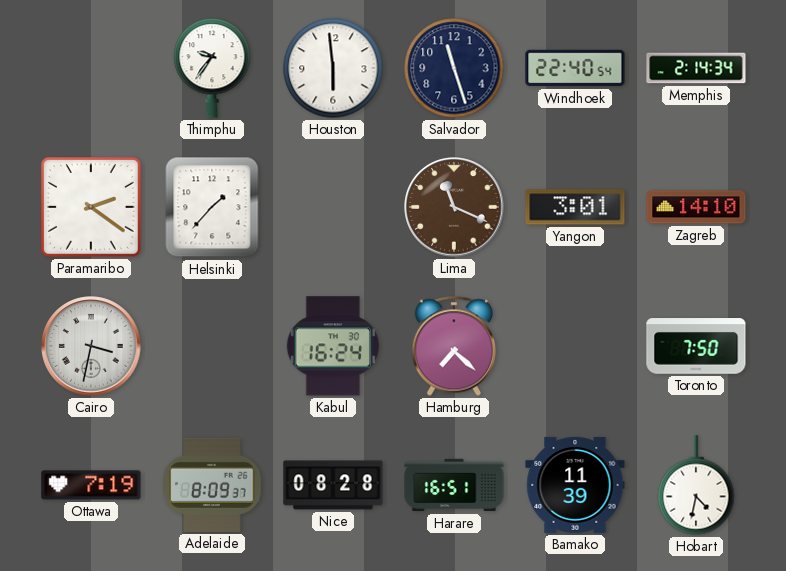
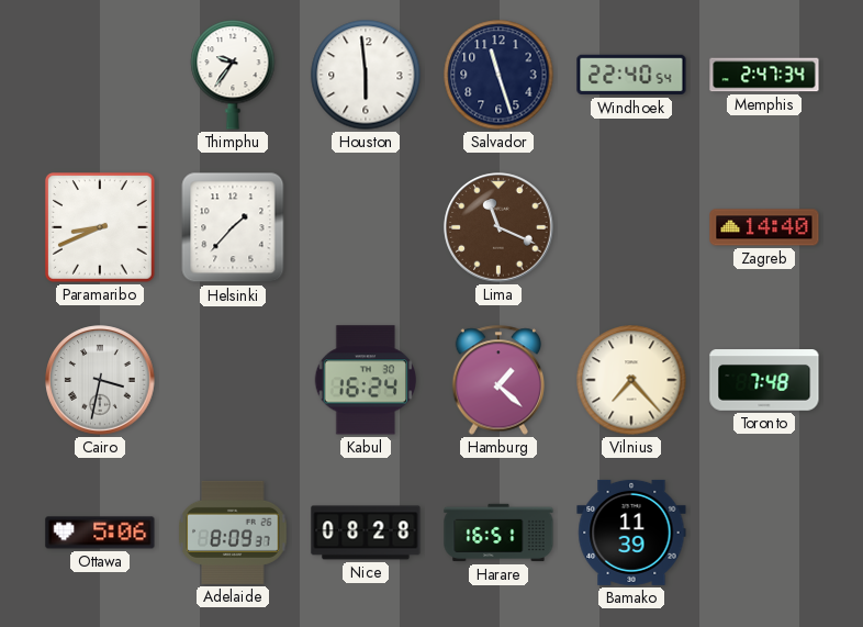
Memphis: 2:14 -> 2:47
Paramaribo: 2:21 -> 8:41
Yangon: 3:01 -> none
Zagreb: 14:10 -> 14:40
Hamburg: 7:22 -> 1:22
Vilnius: none -> 7:23
Toronto: 7:50 -> 7:48
Ottawa: 7:19 -> 5:06
Hobart: 4:32 -> none
